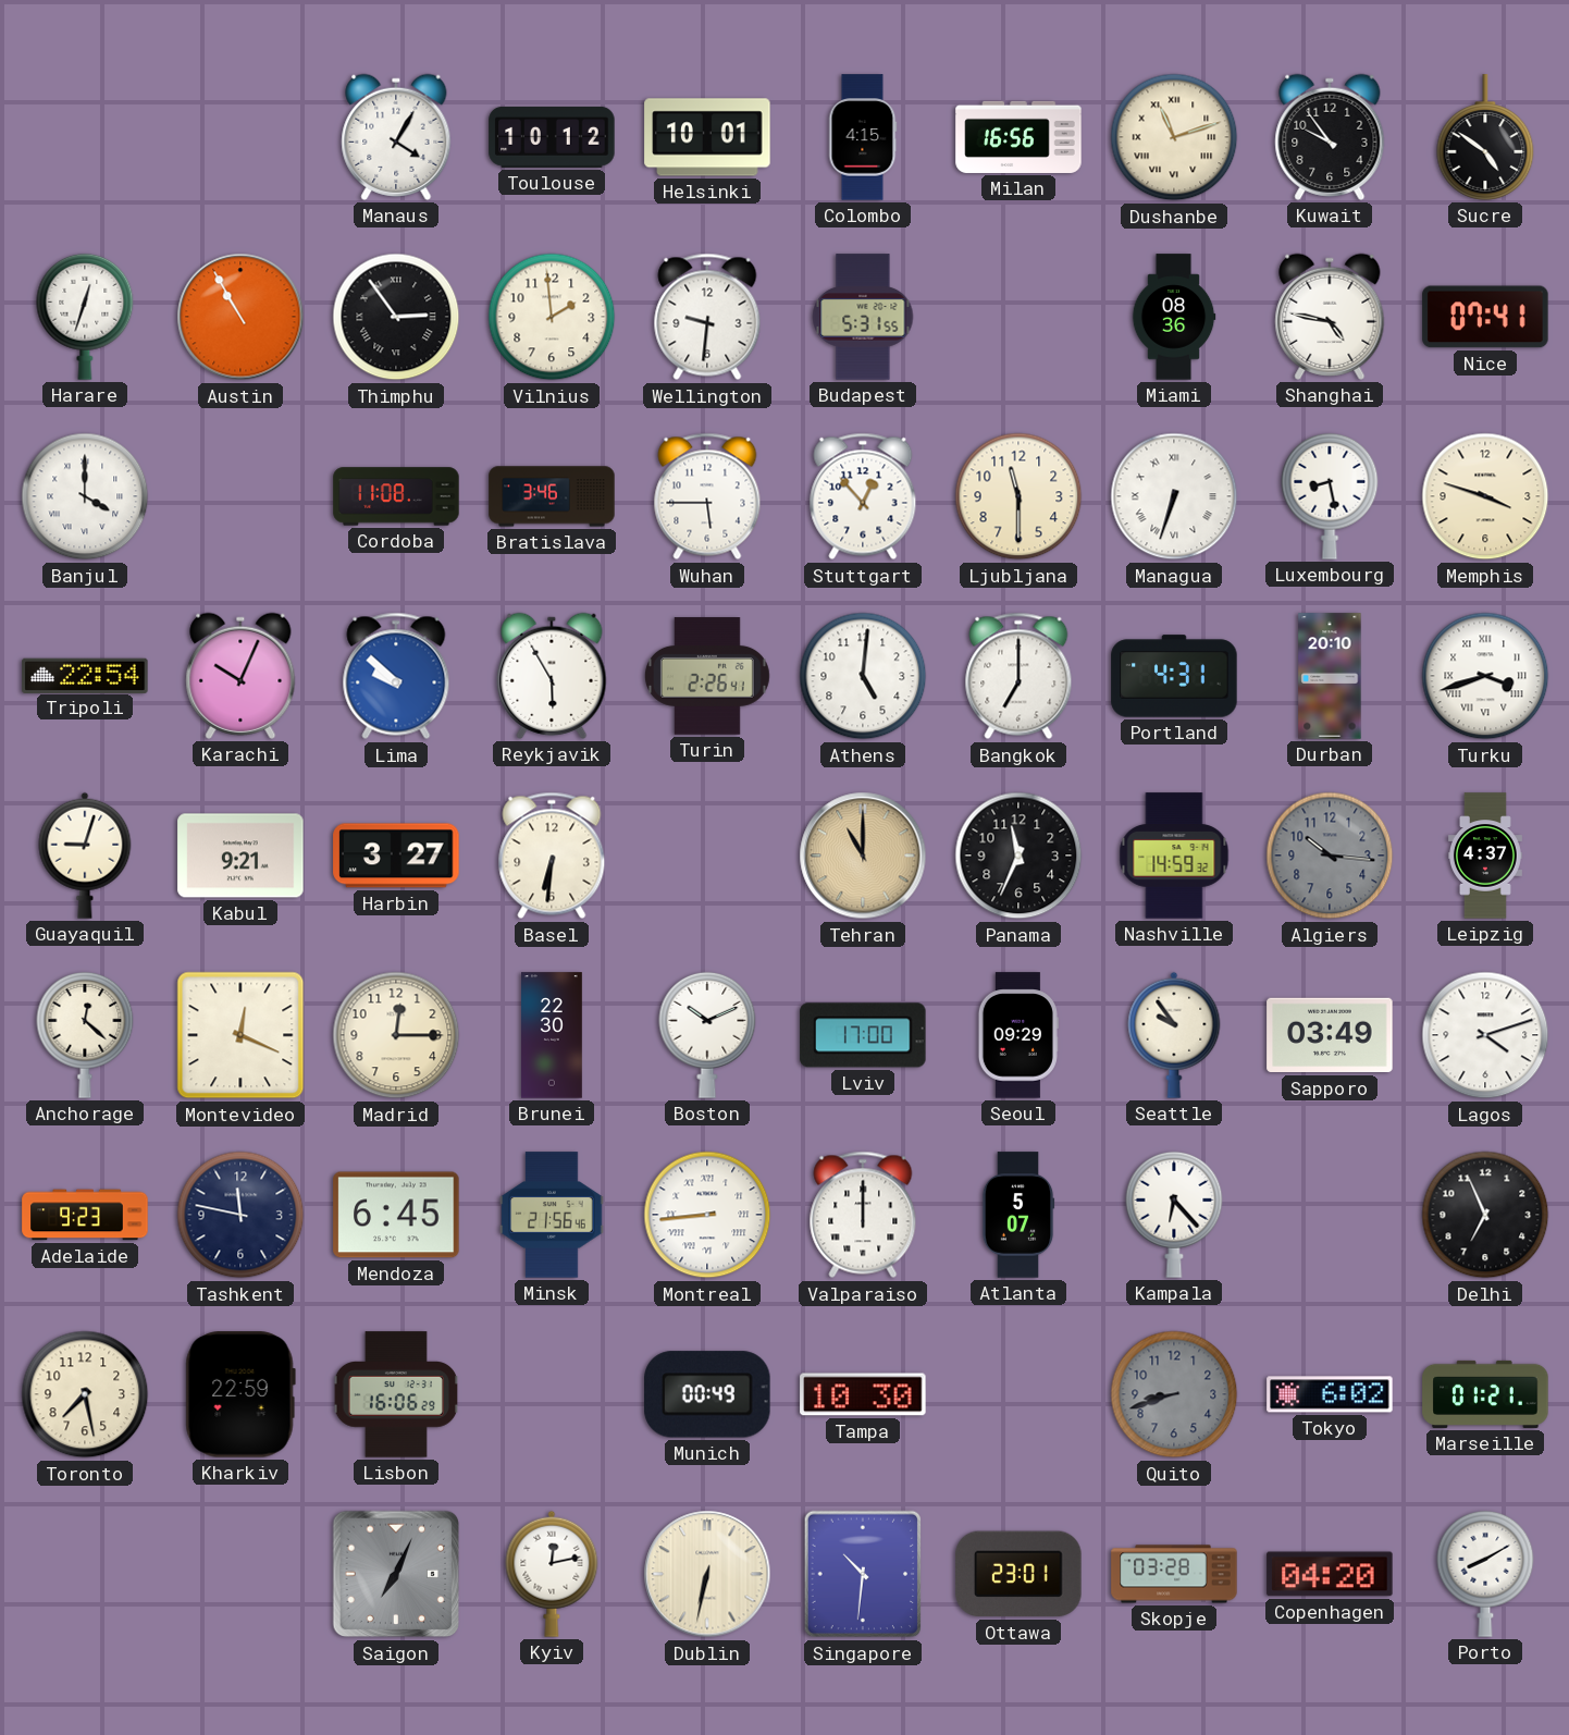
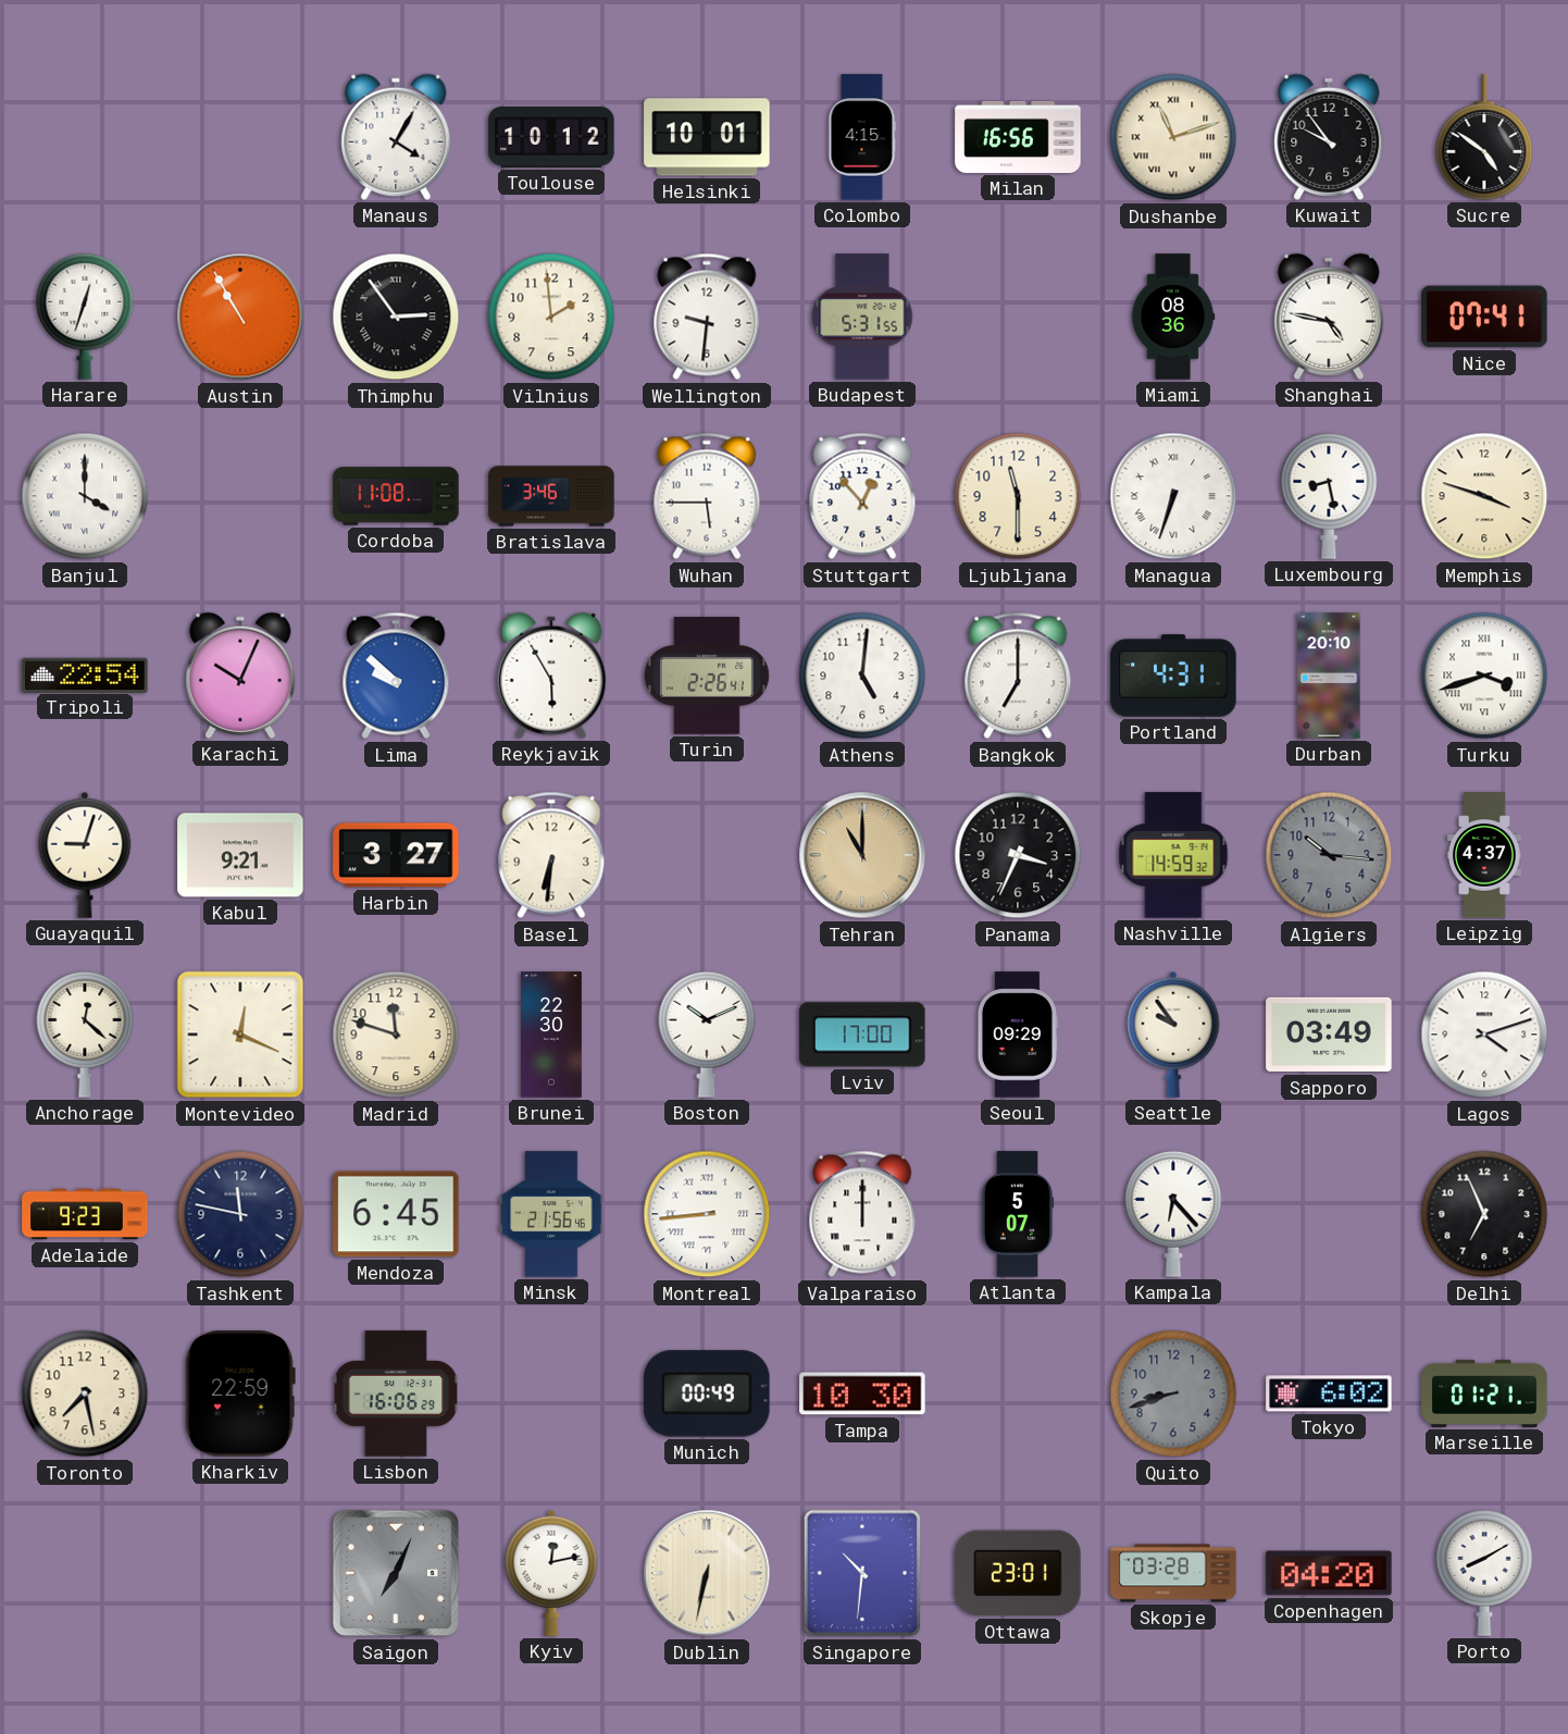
Panama: 11:34 -> 3:34
Madrid: 12:15 -> 11:48
